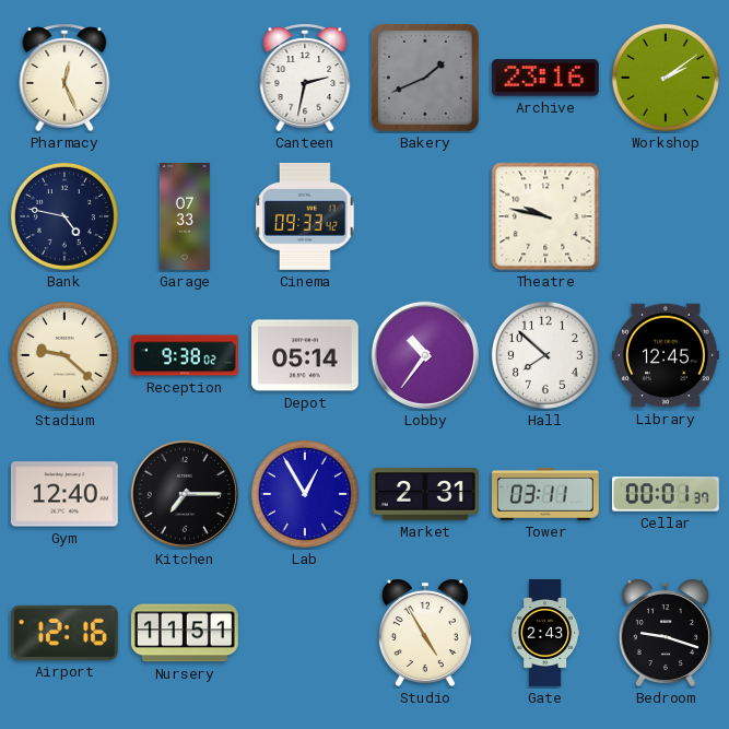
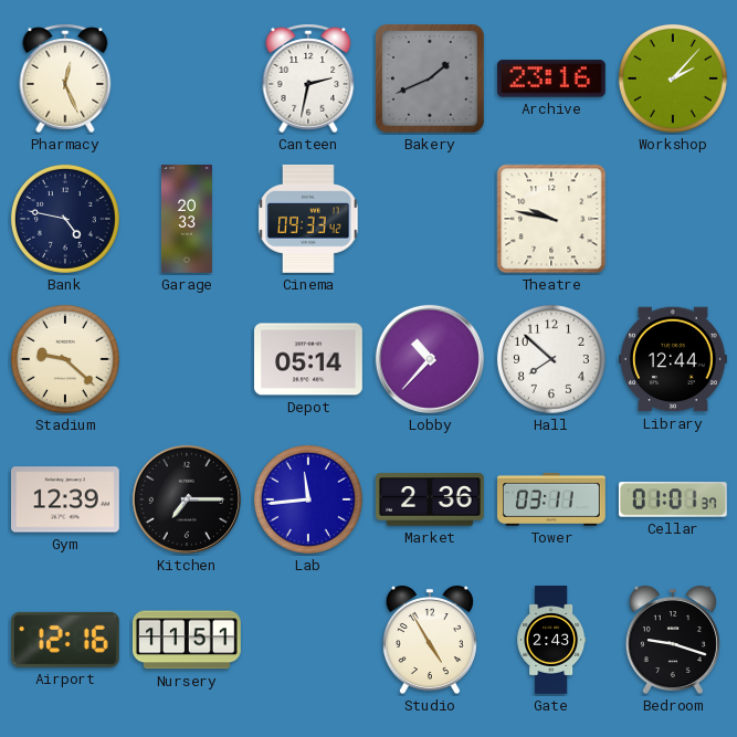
Workshop: 2:09 -> 2:07
Garage: 07:33 -> 20:33
Reception: 9:38 -> none
Lobby: 10:36 -> 10:37
Library: 12:45 -> 12:44
Gym: 12:40 -> 12:39
Lab: 12:55 -> 11:44
Market: 2:31 -> 2:36
Cellar: 00:01 -> 01:01
